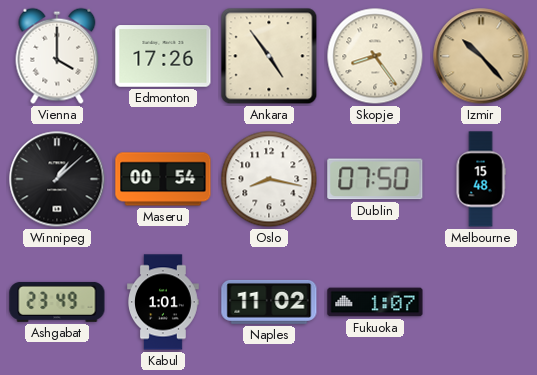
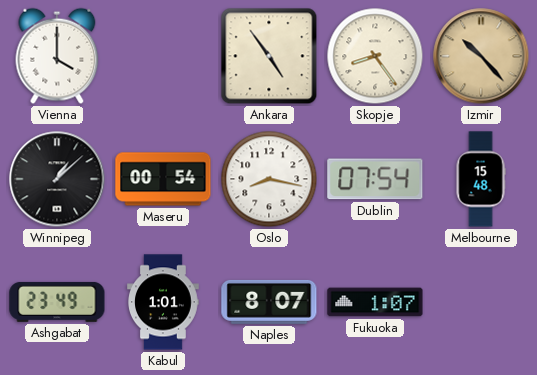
Edmonton: 17:26 -> none
Dublin: 07:50 -> 07:54
Naples: 11:02 -> 8:07
